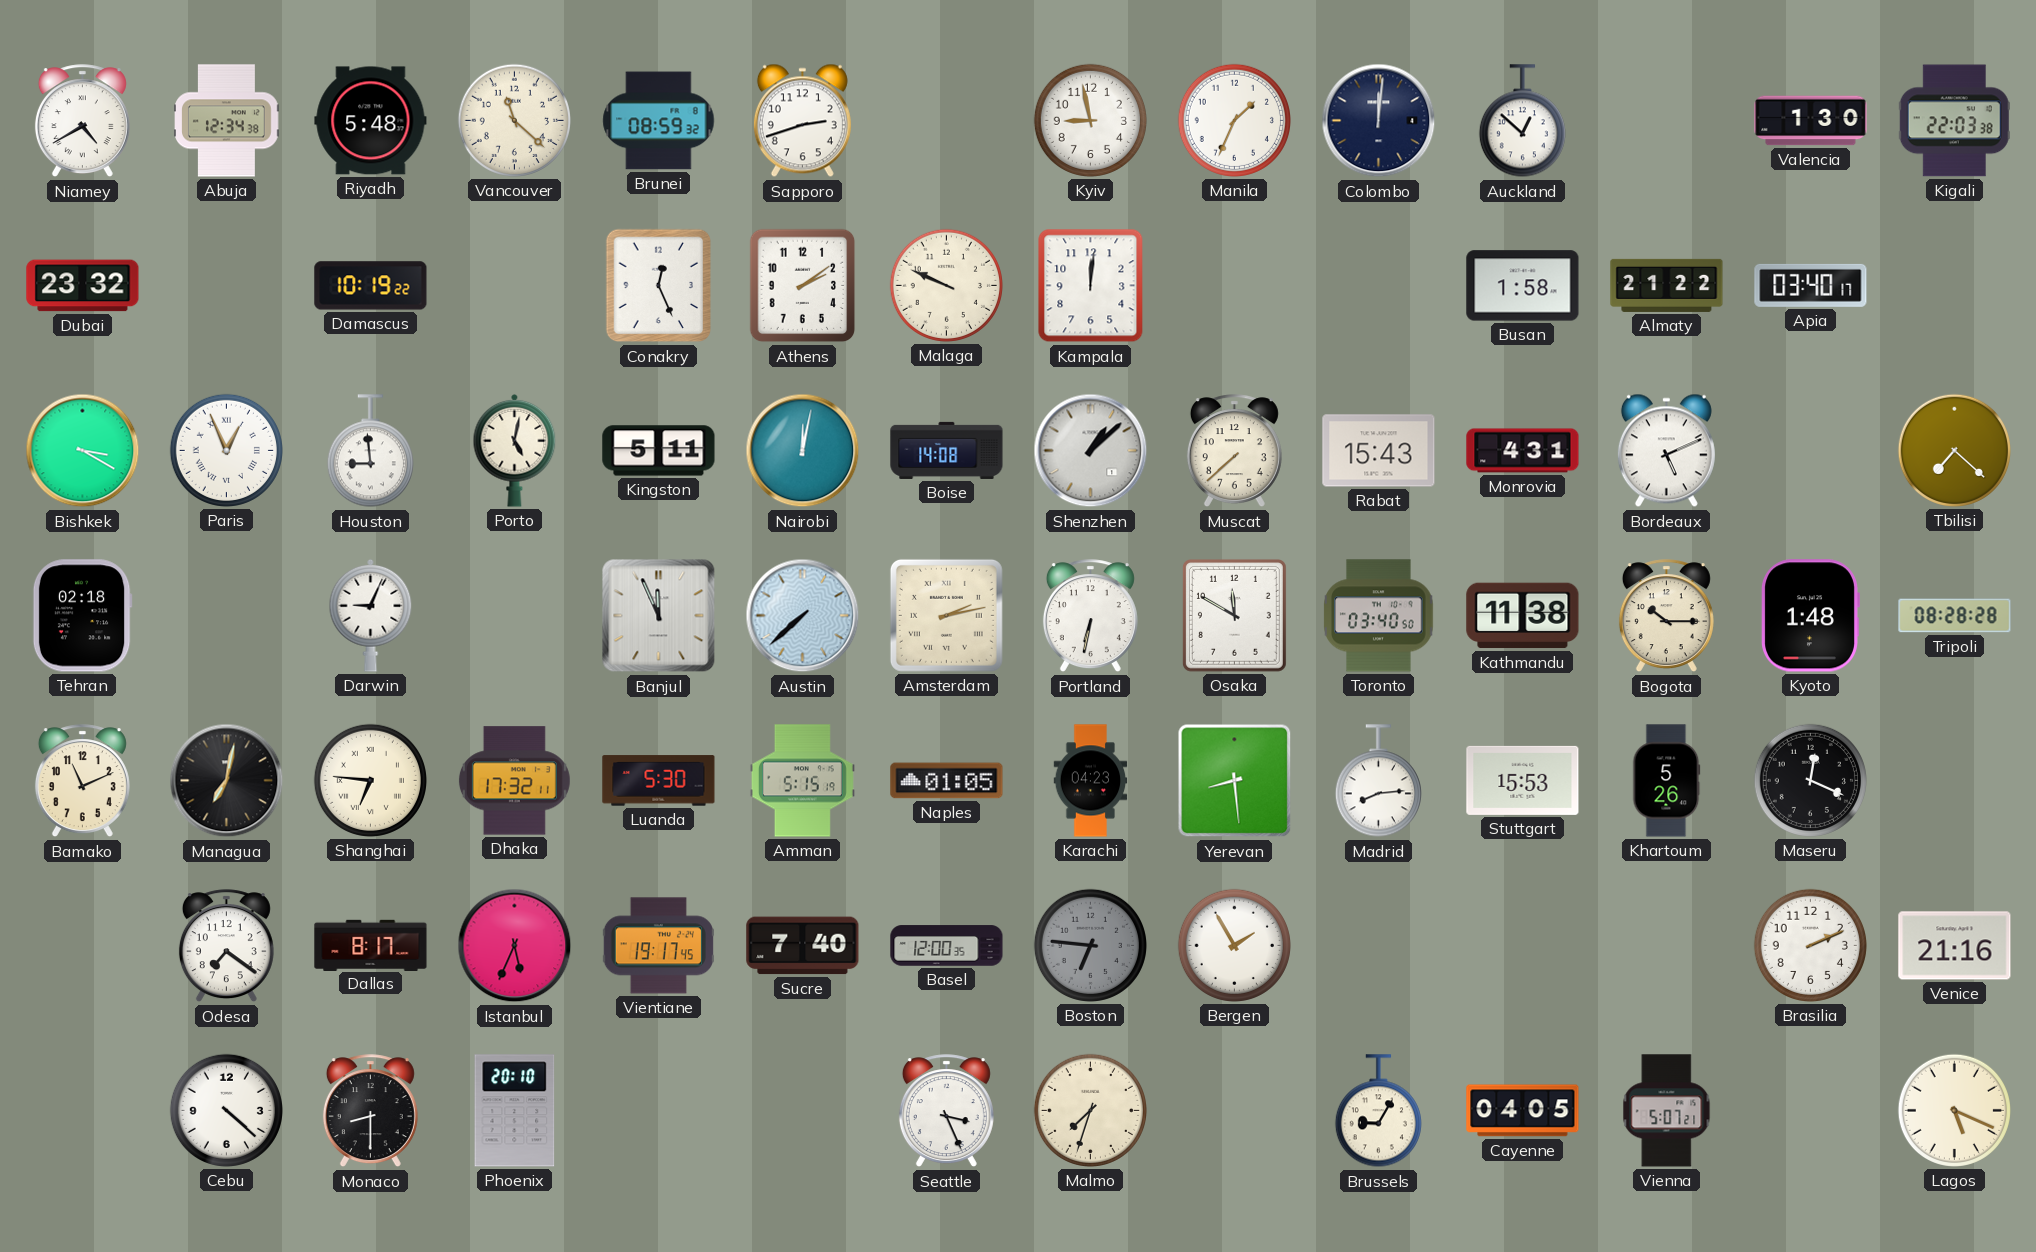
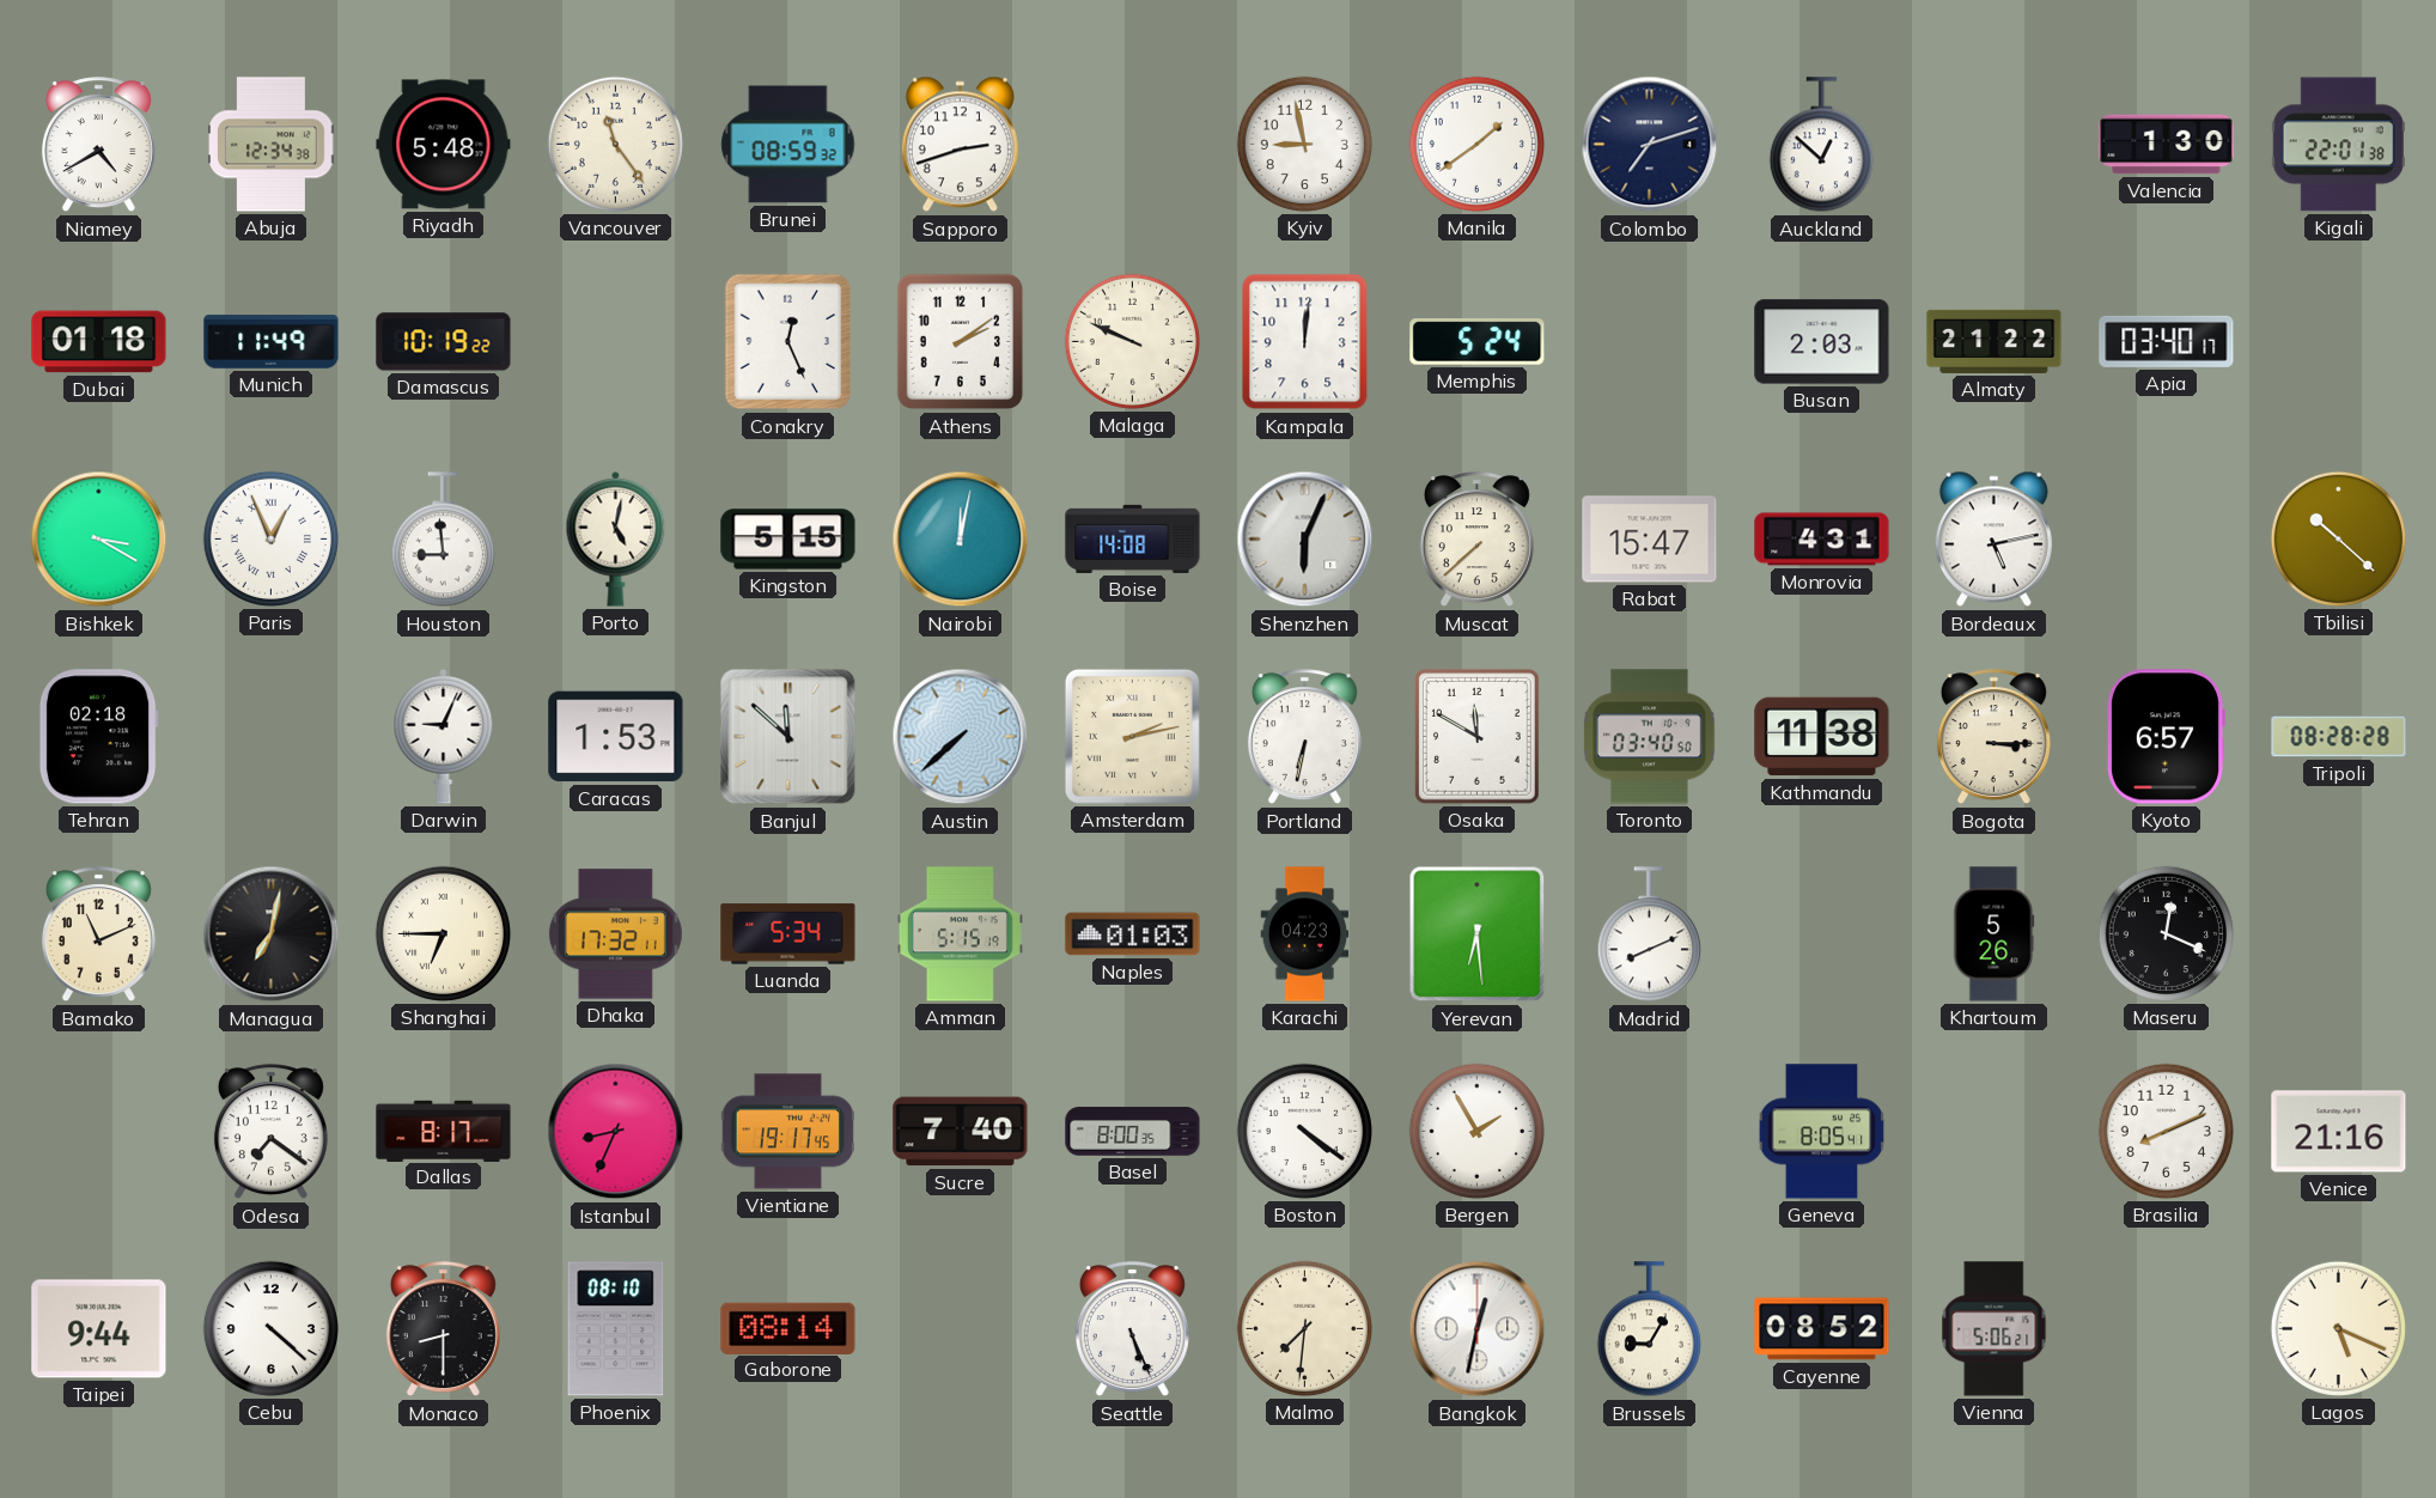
Vancouver: 11:22 -> 11:24
Manila: 1:34 -> 1:39
Colombo: 12:01 -> 7:12
Kigali: 22:03 -> 22:01
Dubai: 23:32 -> 01:18
Munich: none -> 11:49
Memphis: none -> 5:24
Busan: 1:58 -> 2:03
Kingston: 5:11 -> 5:15
Shenzhen: 1:08 -> 6:04
Rabat: 15:43 -> 15:47
Bordeaux: 5:11 -> 5:13
Tbilisi: 7:22 -> 10:22
Caracas: none -> 1:53
Banjul: 11:56 -> 11:52
Bogota: 10:15 -> 3:15
Kyoto: 1:48 -> 6:57
Shanghai: 6:46 -> 6:45
Luanda: 5:30 -> 5:34
Naples: 01:05 -> 01:03
Yerevan: 8:29 -> 6:29
Madrid: 8:14 -> 8:11
Stuttgart: 15:53 -> none
Istanbul: 5:34 -> 8:34
Basel: 12:00 -> 8:00
Boston: 6:46 -> 4:21
Boston dial: grey -> white
Geneva: none -> 8:05
Brasilia: 2:11 -> 8:11
Taipei: none -> 9:44
Phoenix: 20:10 -> 08:10
Gaborone: none -> 08:14
Seattle: 3:26 -> 5:26
Malmo: 7:33 -> 7:31
Bangkok: none -> 12:32
Cayenne: 04:05 -> 08:52
Vienna: 5:07 -> 5:06
